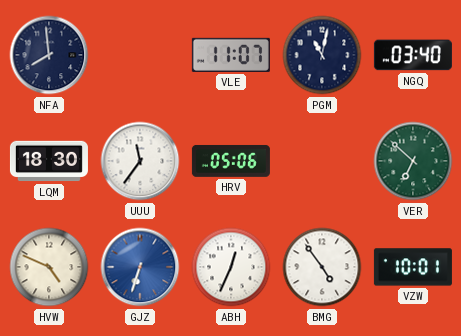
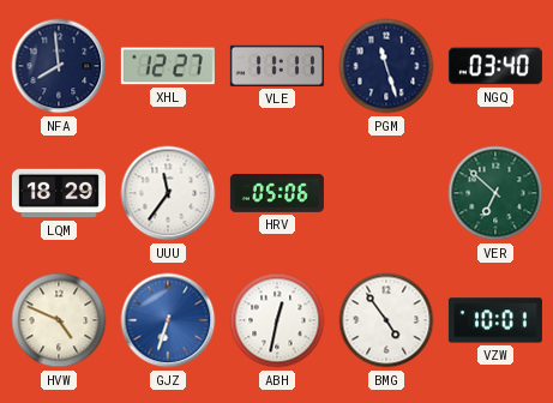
XHL: none -> 12:27
VLE: 11:07 -> 11:11
PGM: 11:02 -> 11:27
LQM: 18:30 -> 18:29
ABH: 12:34 -> 12:32
